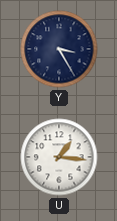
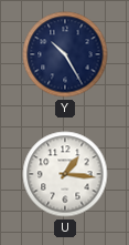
Y: 3:25 -> 10:25
